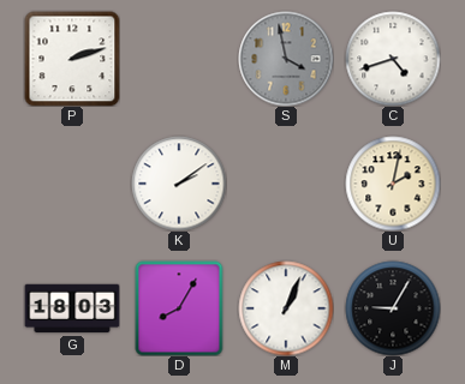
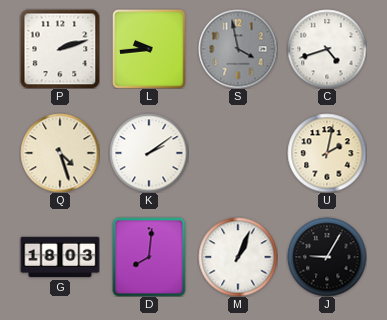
L: none -> 9:44
Q: none -> 4:27
D: 8:05 -> 8:01
